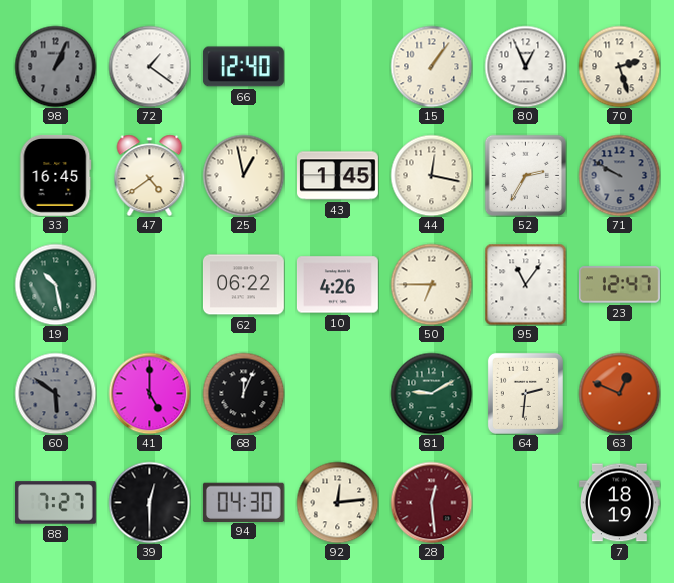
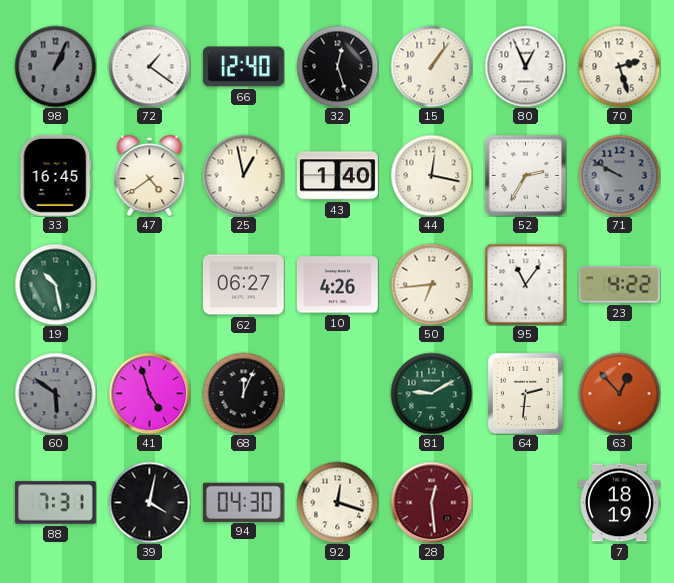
32: none -> 12:27
43: 1:45 -> 1:40
62: 06:22 -> 06:27
50: 6:45 -> 6:44
23: 12:47 -> 4:22
41: 5:00 -> 4:57
63: 12:49 -> 12:53
88: 7:27 -> 7:31
39: 12:30 -> 4:02
92: 12:14 -> 12:18
